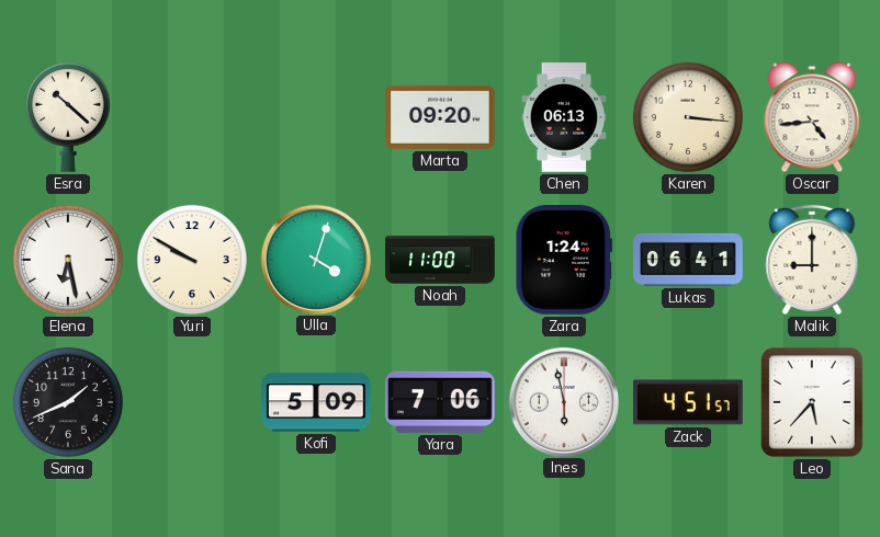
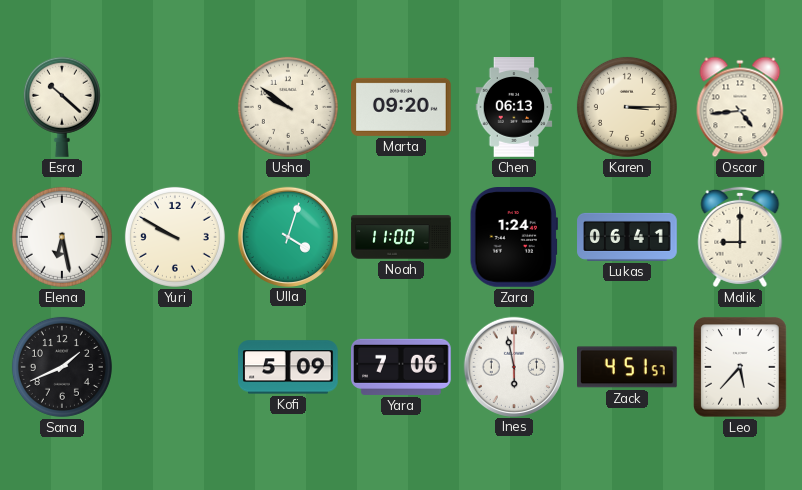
Usha: none -> 9:51
Karen: 3:16 -> 3:15
